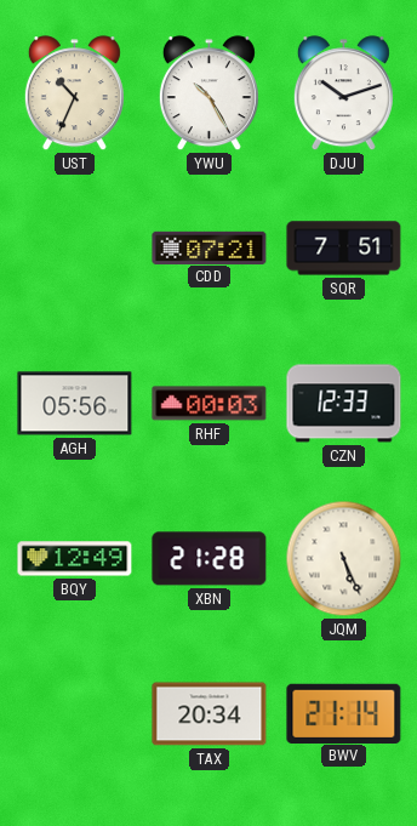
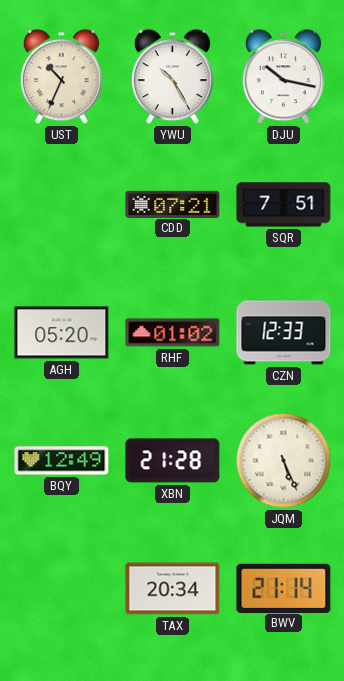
DJU: 10:12 -> 10:17
AGH: 05:56 -> 05:20
RHF: 00:03 -> 01:02
